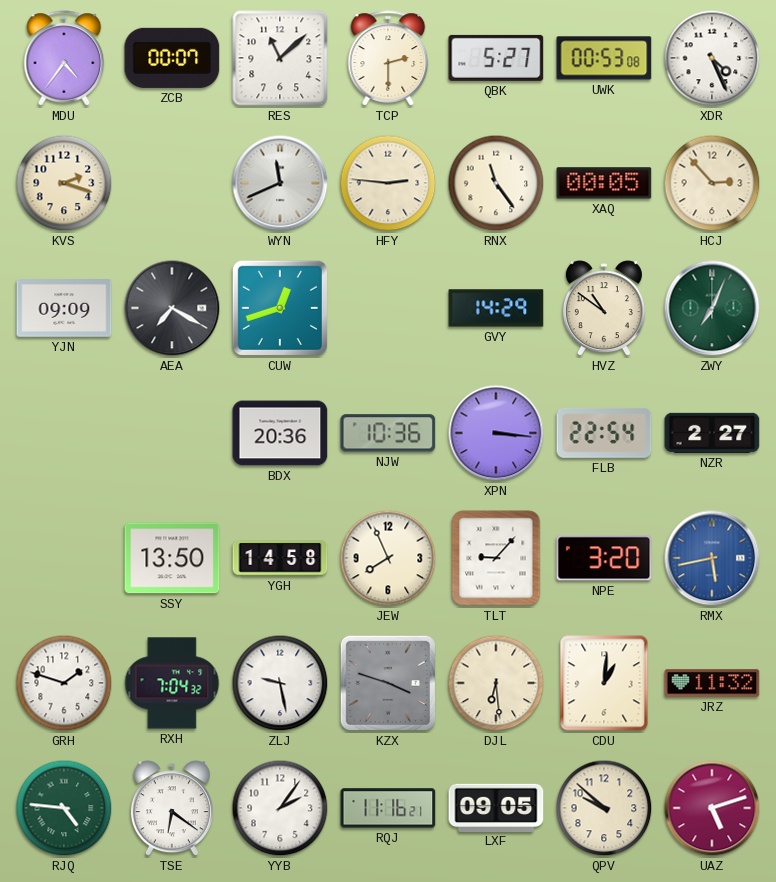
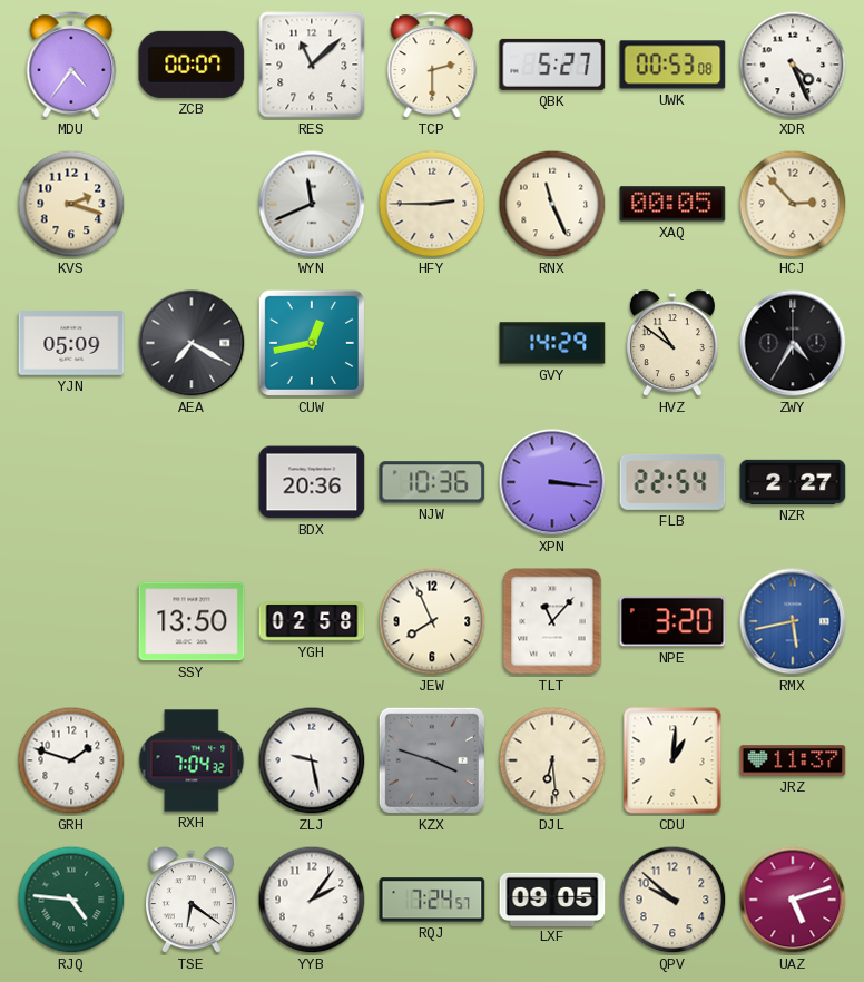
HFY: 2:46 -> 2:45
RNX: 11:24 -> 11:26
YJN: 09:09 -> 05:09
CUW: 12:42 -> 12:43
ZWY: 7:04 -> 4:35
ZWY dial: green -> black
YGH: 14:58 -> 02:58
TLT: 9:07 -> 11:07
JRZ: 11:32 -> 11:37
RQJ: 11:16 -> 7:24
